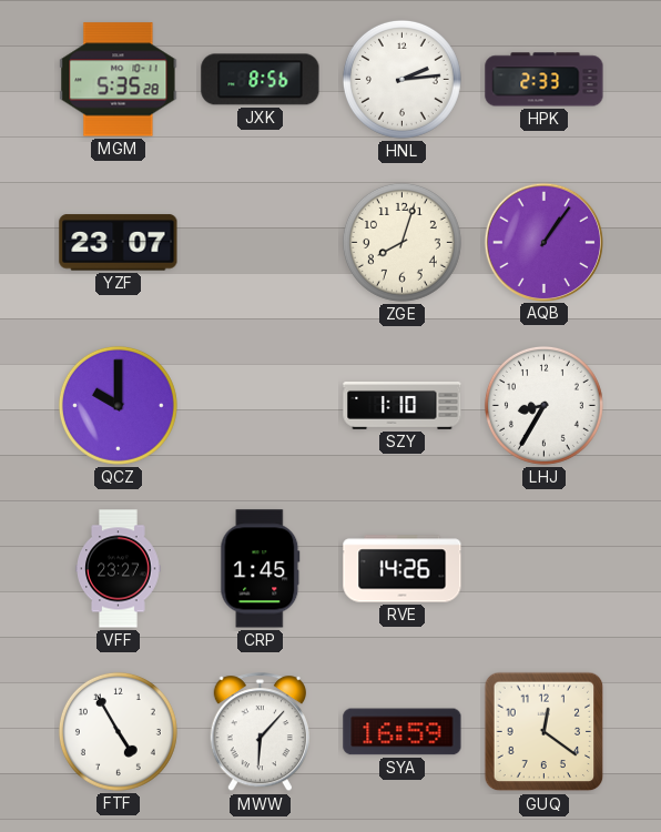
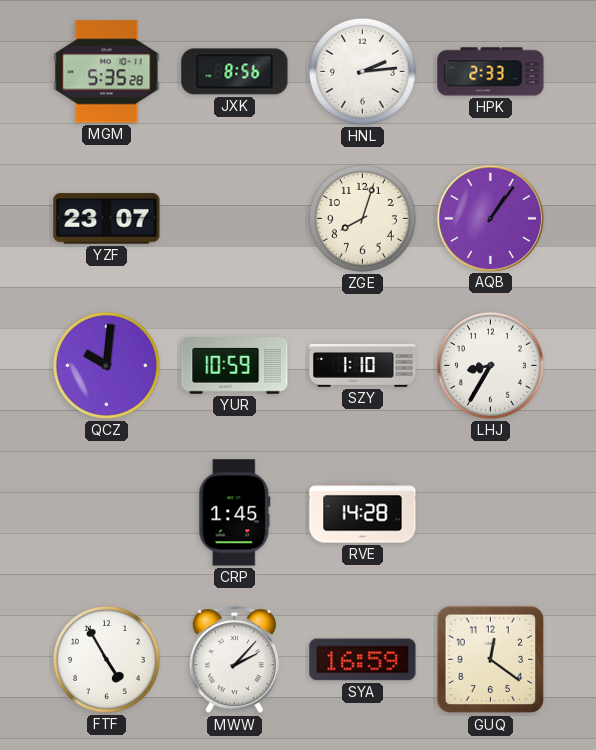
QCZ: 10:00 -> 10:01
YUR: none -> 10:59
VFF: 23:27 -> none
RVE: 14:26 -> 14:28
MWW: 6:07 -> 2:07
